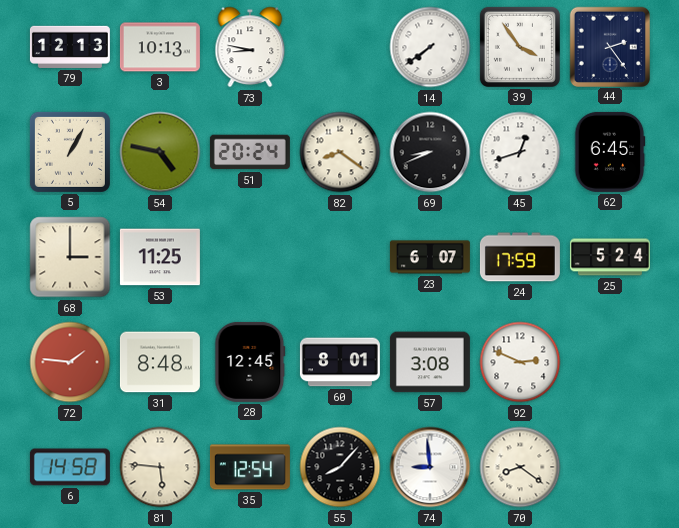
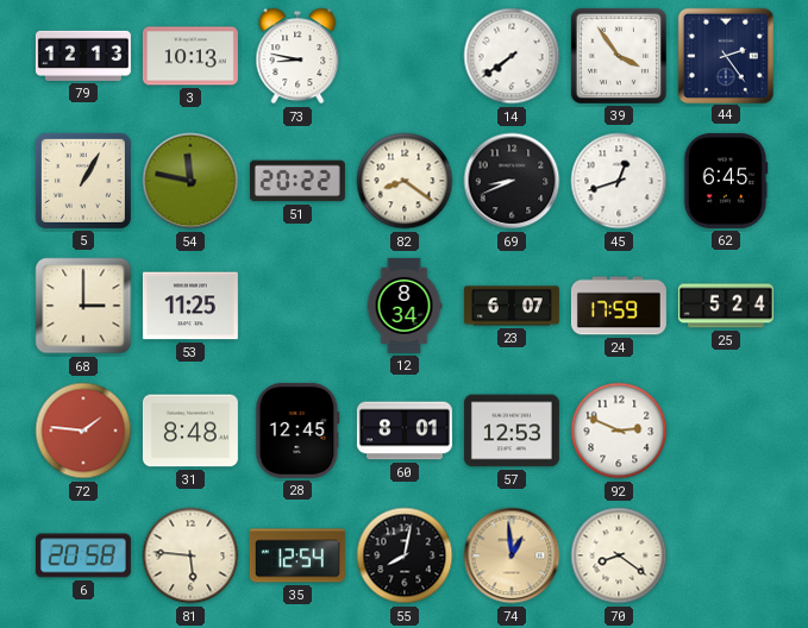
54: 4:47 -> 11:47
51: 20:24 -> 20:22
12: none -> 8:34
57: 3:08 -> 12:53
6: 14:58 -> 20:58
55: 8:07 -> 8:02
74: 8:59 -> 12:59
74 dial: white -> champagne
